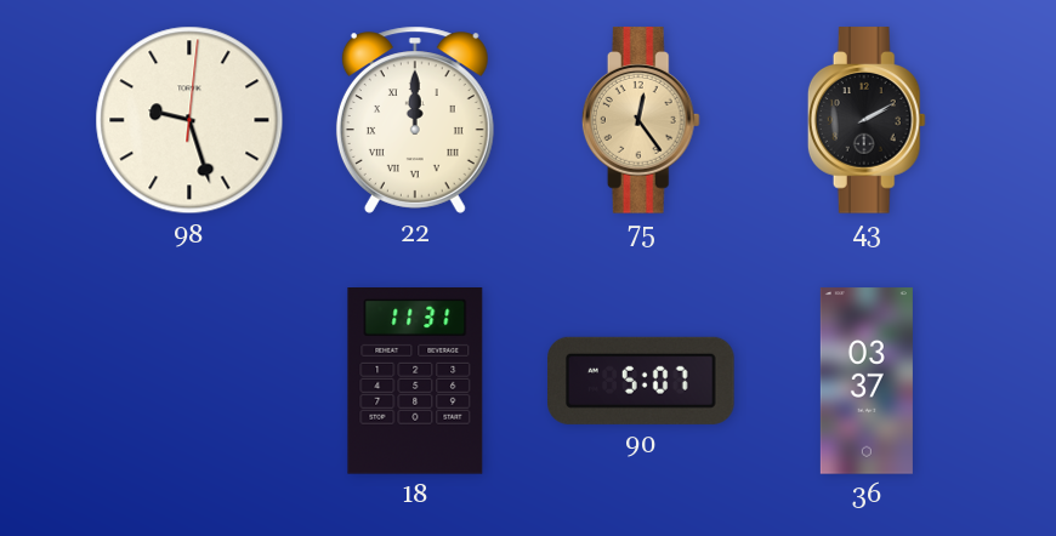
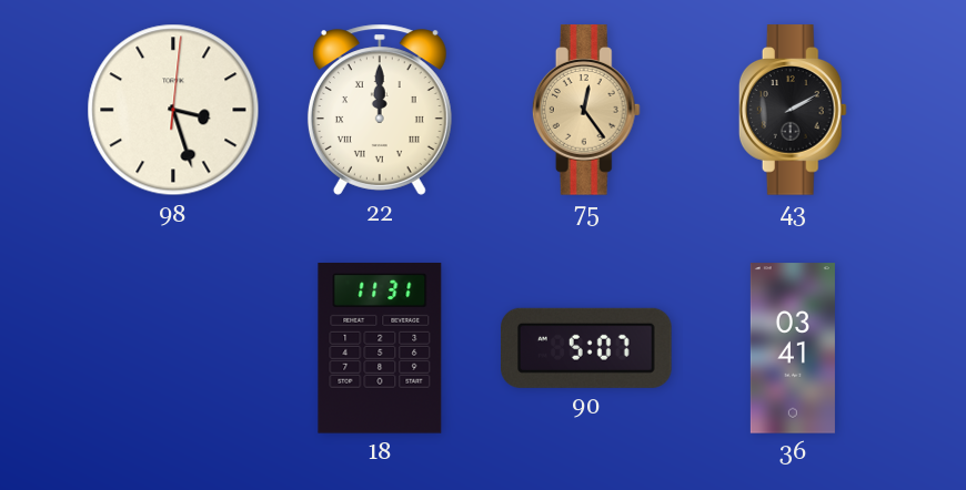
98: 9:27 -> 3:27
36: 03:37 -> 03:41
